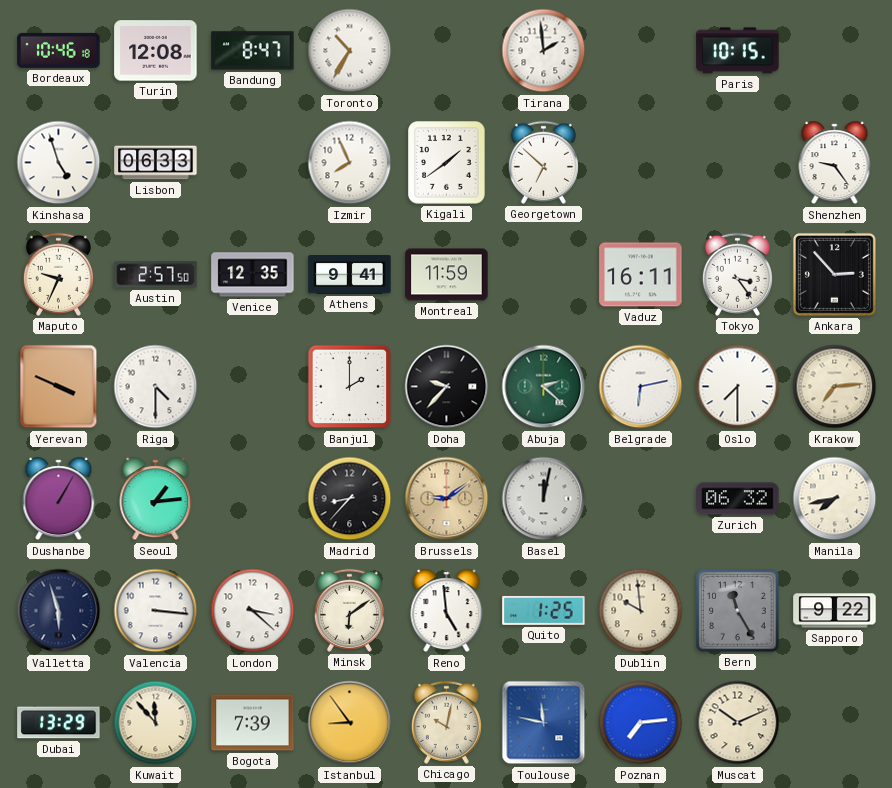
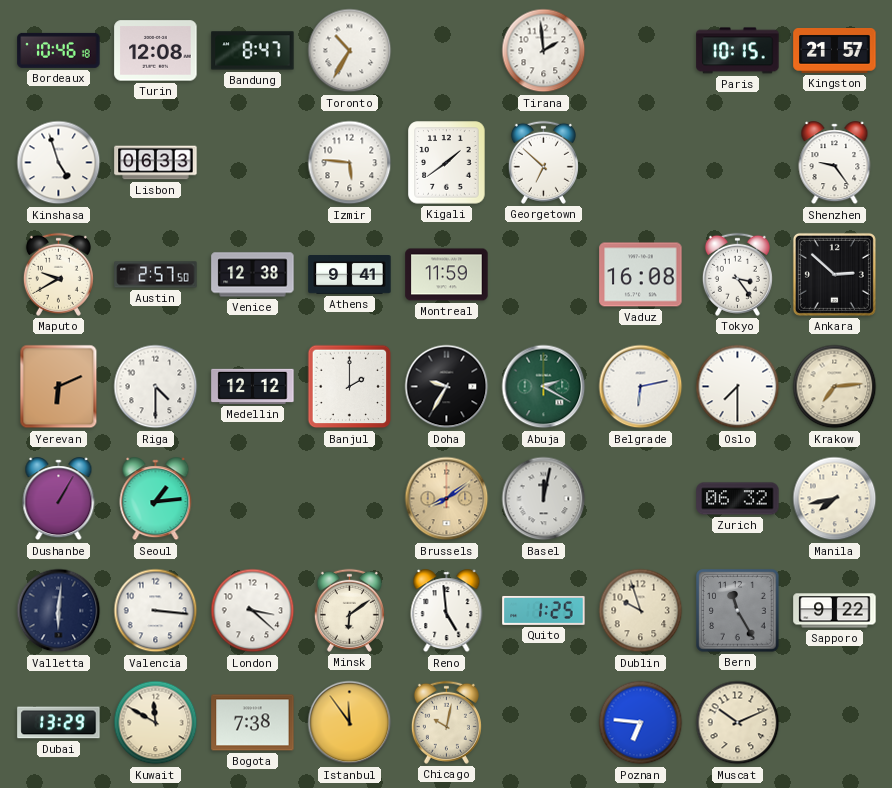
Kingston: none -> 21:57
Izmir: 7:56 -> 5:46
Maputo: 9:34 -> 9:40
Venice: 12:35 -> 12:38
Vaduz: 16:11 -> 16:08
Ankara: 2:53 -> 2:52
Yerevan: 3:49 -> 6:11
Medellin: none -> 12:12
Doha: 9:37 -> 9:35
Abuja: 2:22 -> 2:20
Madrid: 8:37 -> none
Brussels: 9:09 -> 8:09
Valletta: 5:57 -> 6:01
Dublin: 9:59 -> 9:57
Kuwait: 11:53 -> 11:50
Bogota: 7:39 -> 7:38
Istanbul: 8:54 -> 11:54
Toulouse: 11:47 -> none
Poznan: 7:14 -> 6:46
